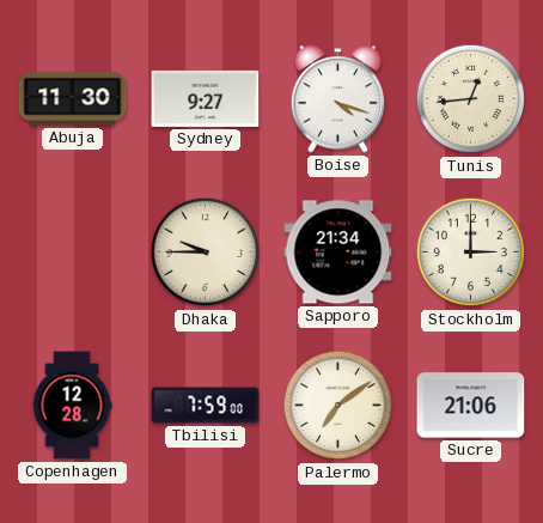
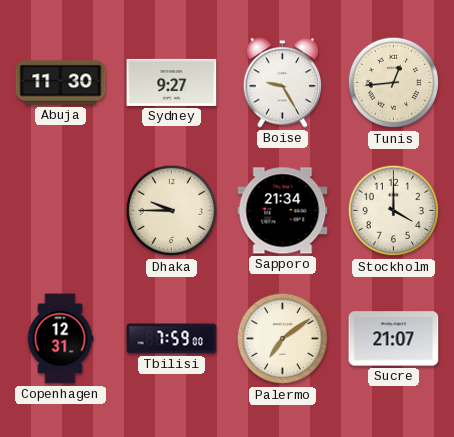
Boise: 4:18 -> 9:25
Stockholm: 3:00 -> 4:00
Copenhagen: 12:28 -> 12:31
Sucre: 21:06 -> 21:07
